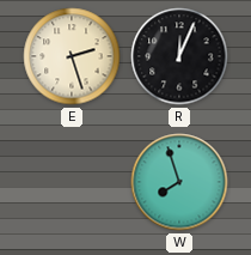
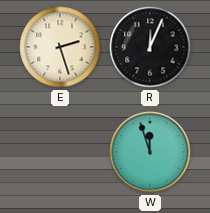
W: 7:57 -> 11:57
